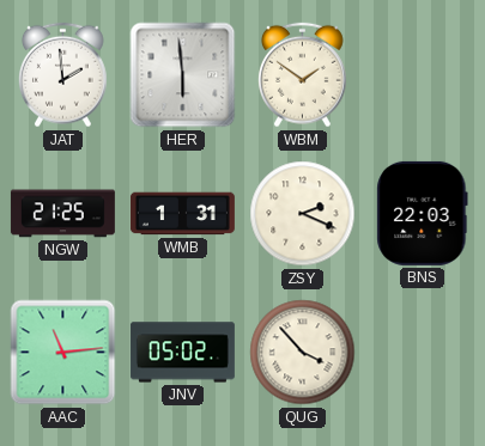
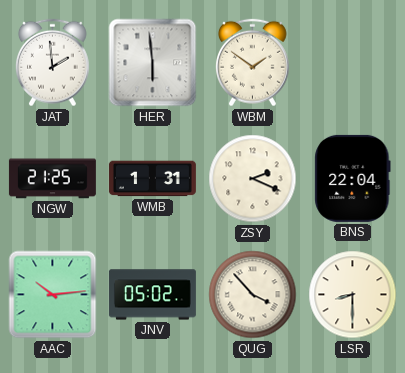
BNS: 22:03 -> 22:04
AAC: 11:14 -> 10:14
LSR: none -> 8:30
